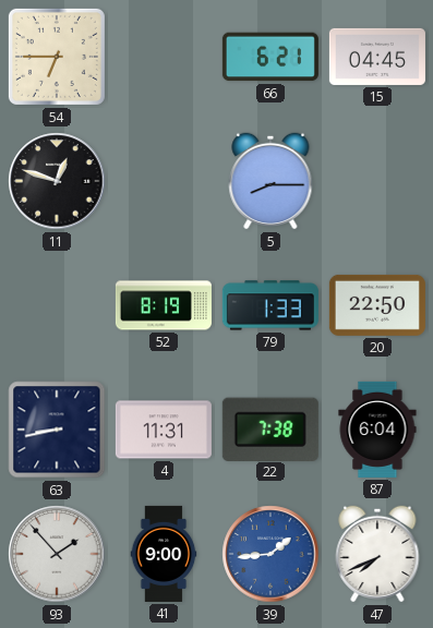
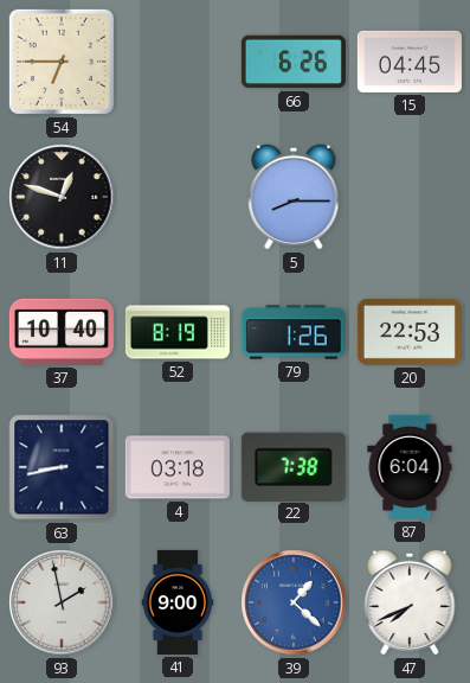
66: 6:21 -> 6:26
37: none -> 10:40
79: 1:33 -> 1:26
20: 22:50 -> 22:53
4: 11:31 -> 03:18
93: 1:53 -> 1:58
39: 1:44 -> 1:22
